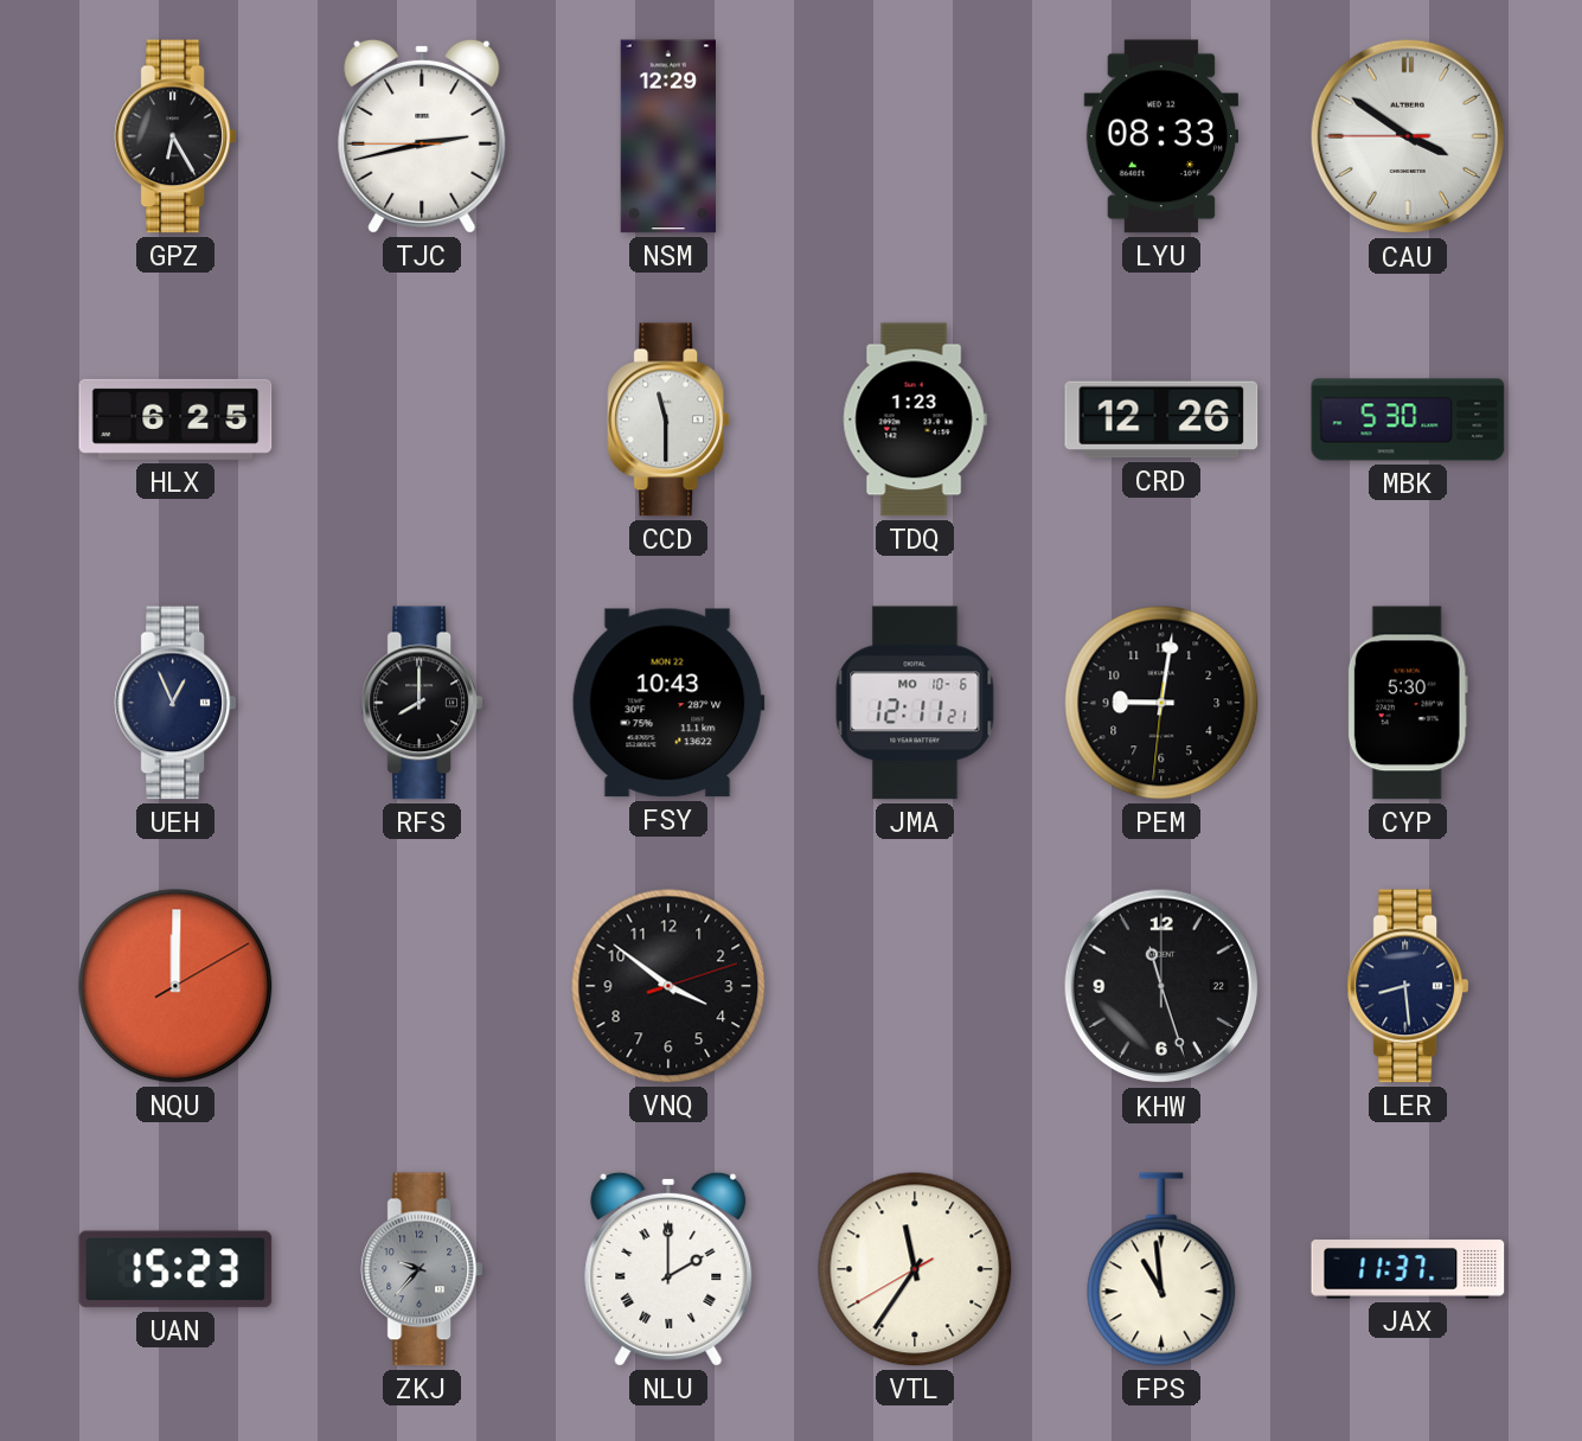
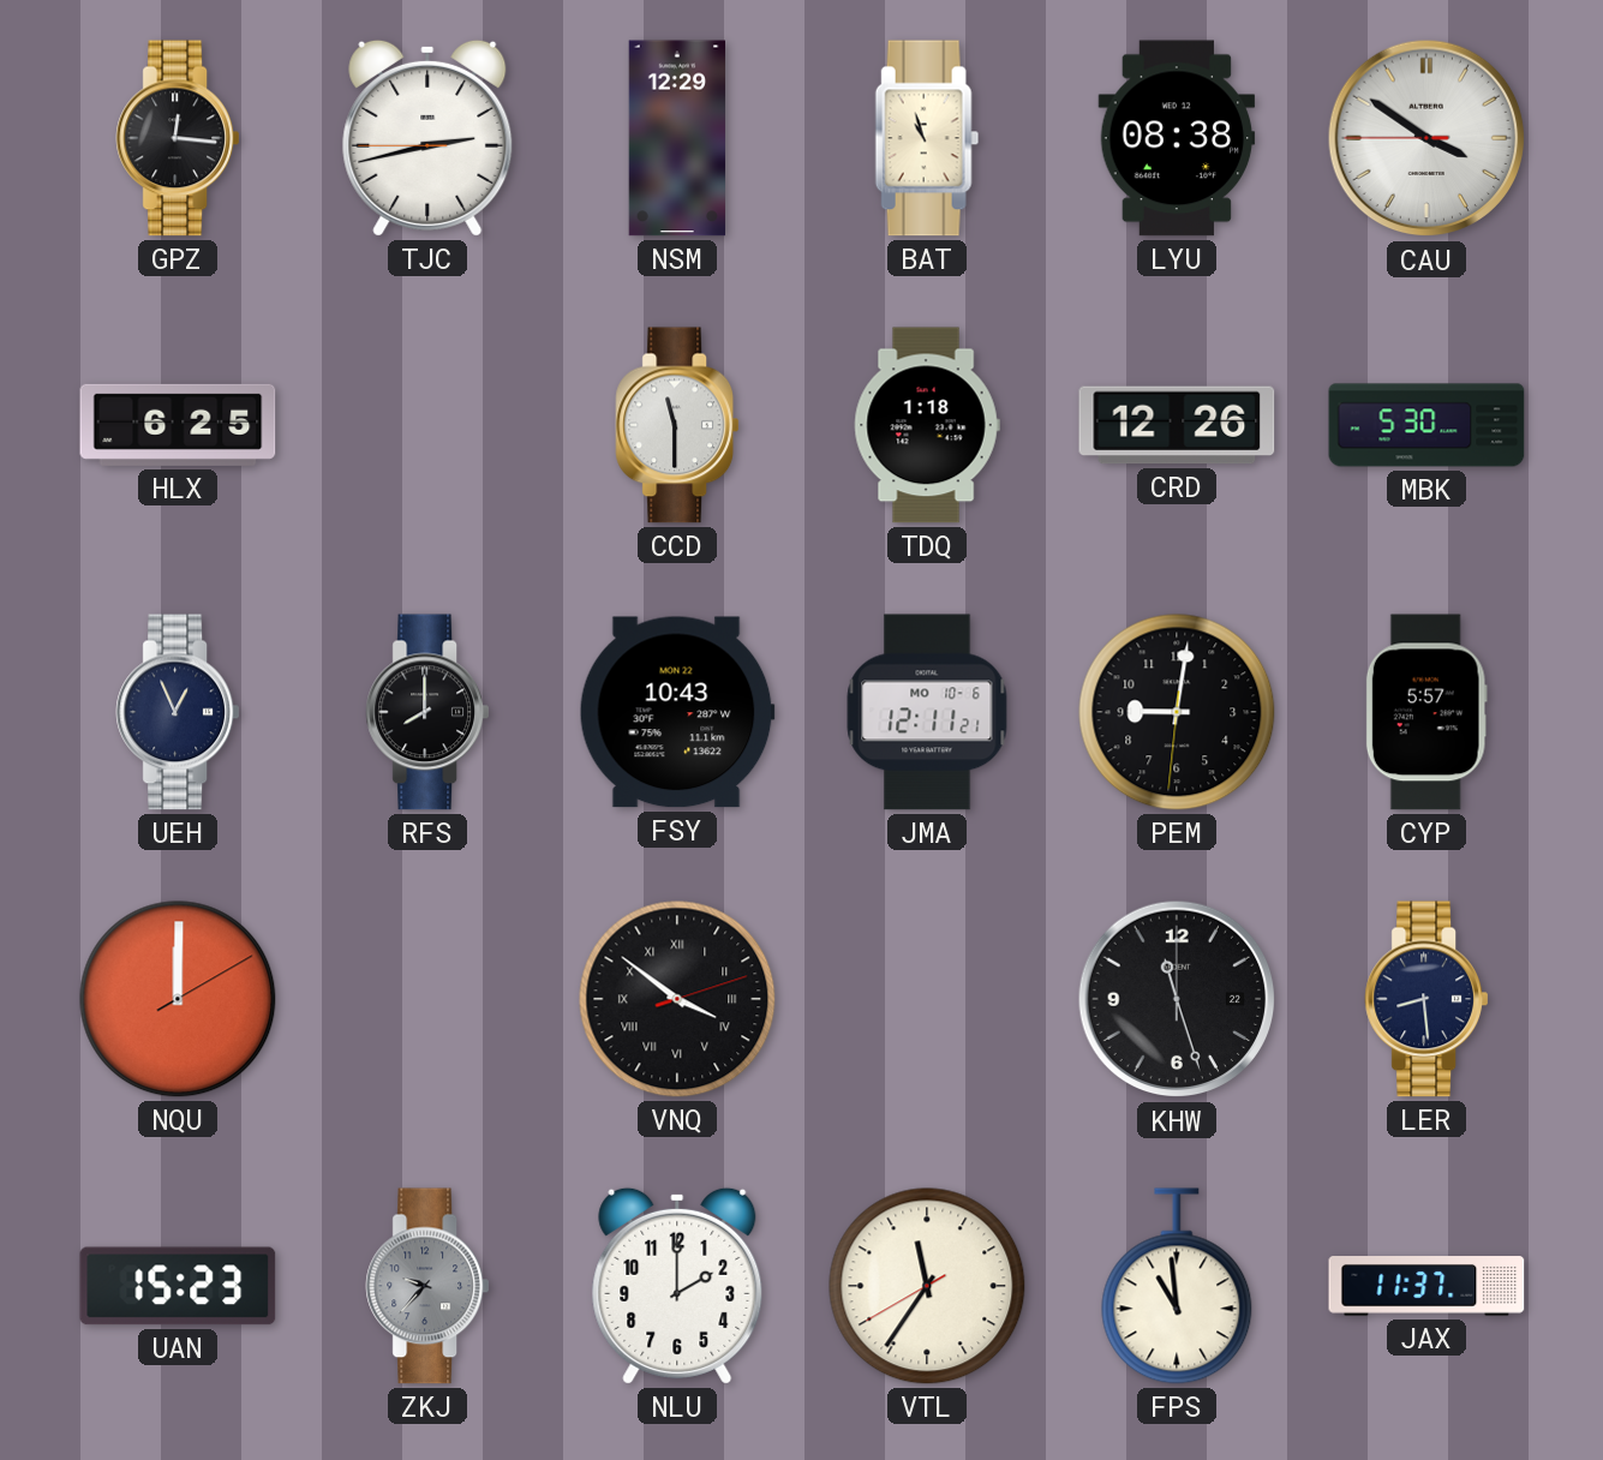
GPZ: 6:25 -> 12:16
BAT: none -> 10:57
LYU: 08:33 -> 08:38
TDQ: 1:23 -> 1:18
CYP: 5:30 -> 5:57
VNQ numerals: Arabic -> Roman
NLU numerals: Roman -> Arabic
